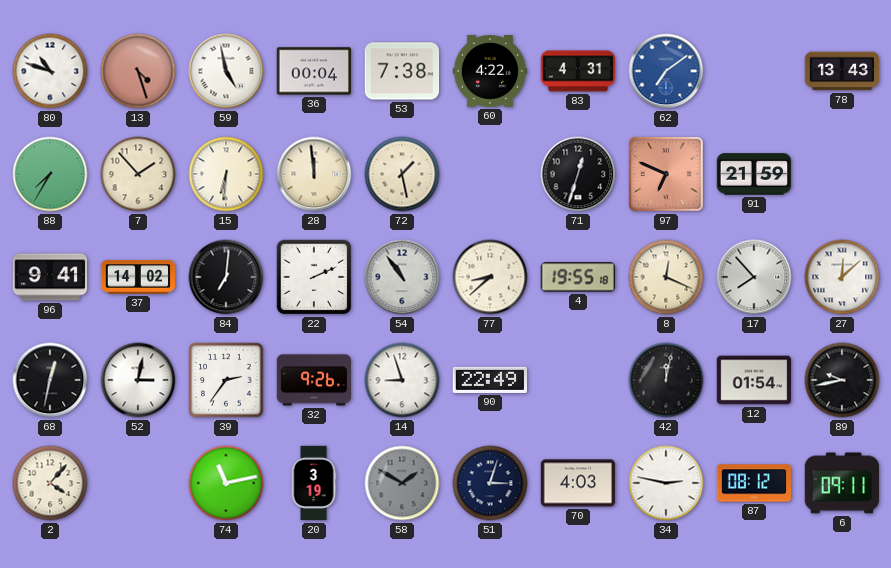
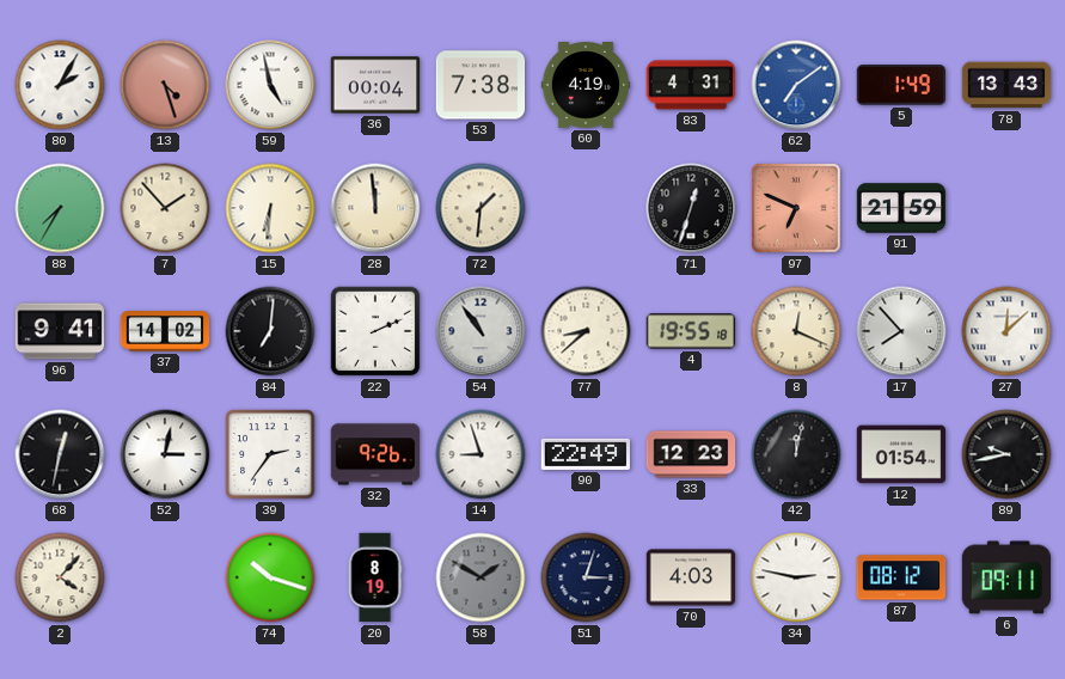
80: 10:48 -> 2:05
60: 4:22 -> 4:19
5: none -> 1:49
72: 1:28 -> 1:31
33: none -> 12:23
74: 11:13 -> 10:18
20: 3:19 -> 8:19
